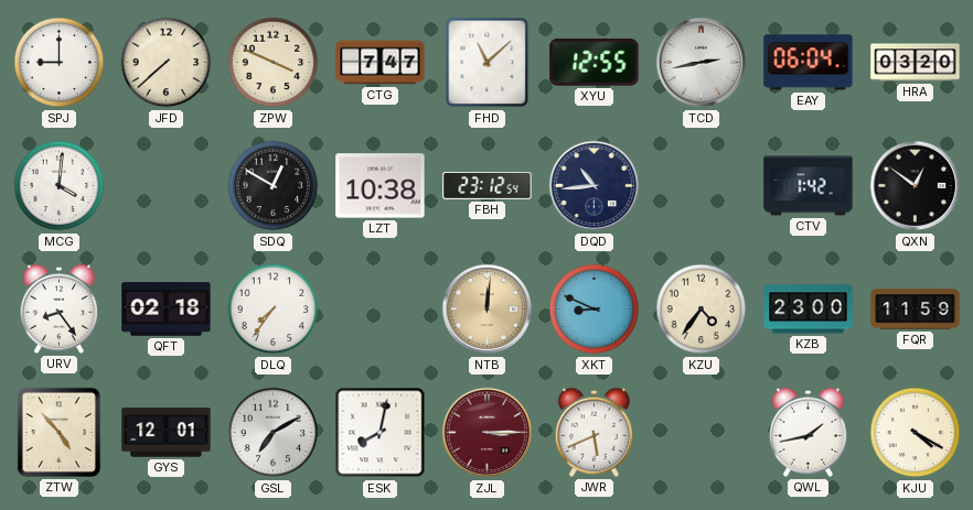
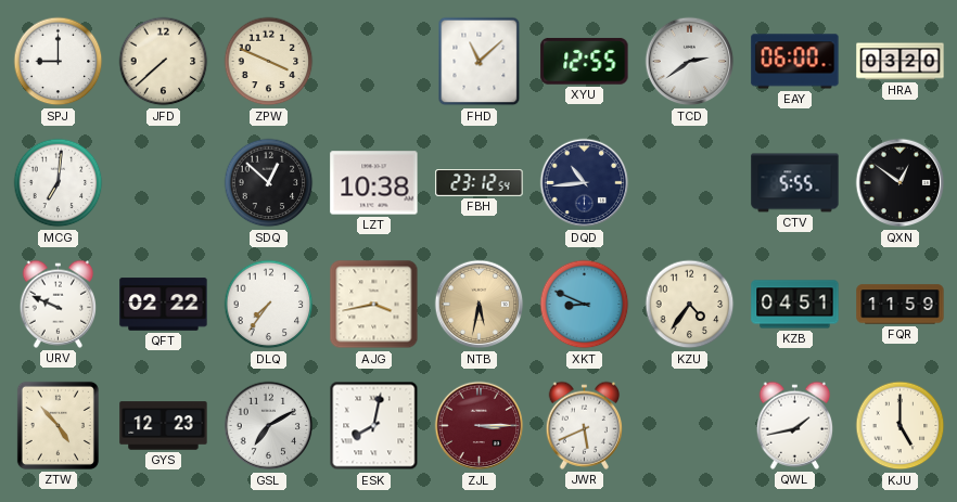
CTG: 7:47 -> none
TCD: 2:43 -> 2:39
EAY: 06:04 -> 06:00
MCG: 4:01 -> 7:01
SDQ: 12:50 -> 12:52
CTV: 1:42 -> 5:55
URV: 8:24 -> 9:49
QFT: 02:18 -> 02:22
AJG: none -> 3:43
NTB: 12:01 -> 5:32
KZB: 23:00 -> 04:51
GYS: 12:01 -> 12:23
KJU: 4:20 -> 5:00
